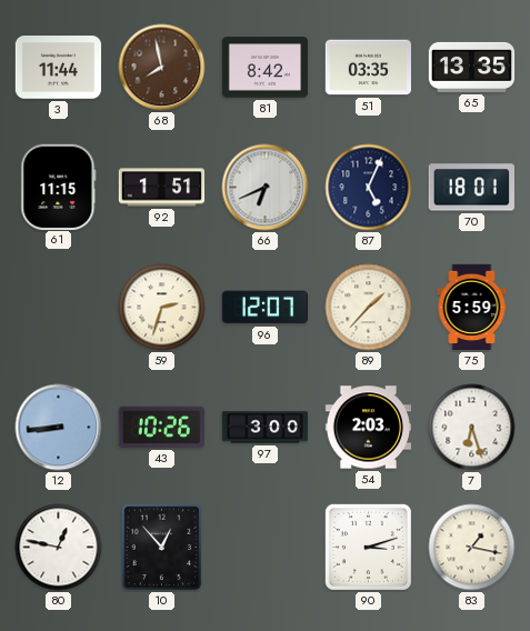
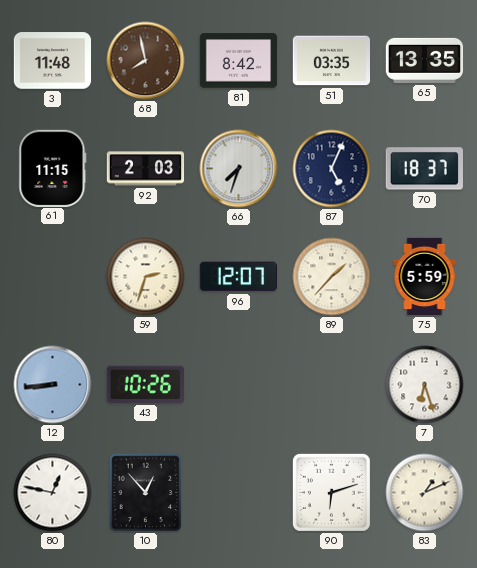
3: 11:44 -> 11:48
92: 1:51 -> 2:03
66: 6:41 -> 7:33
70: 18:01 -> 18:37
97: 3:00 -> none
54: 2:03 -> none
90: 3:12 -> 6:12
83: 1:17 -> 1:11
